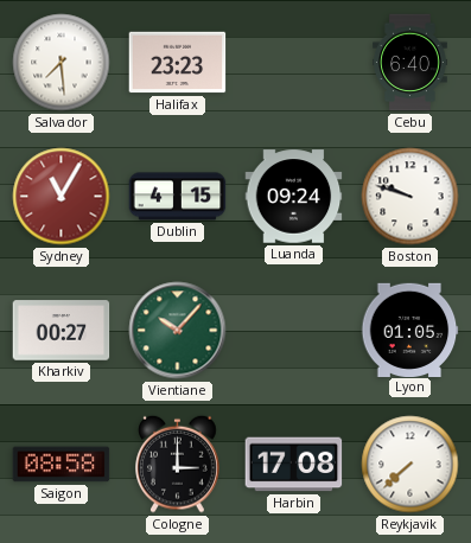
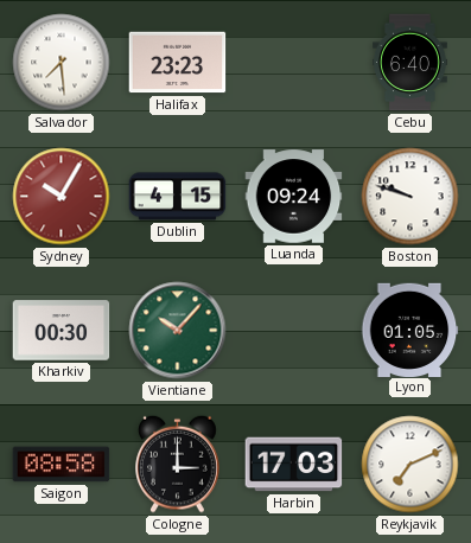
Sydney: 11:05 -> 10:05
Kharkiv: 00:27 -> 00:30
Harbin: 17:08 -> 17:03
Reykjavik: 7:38 -> 7:11
